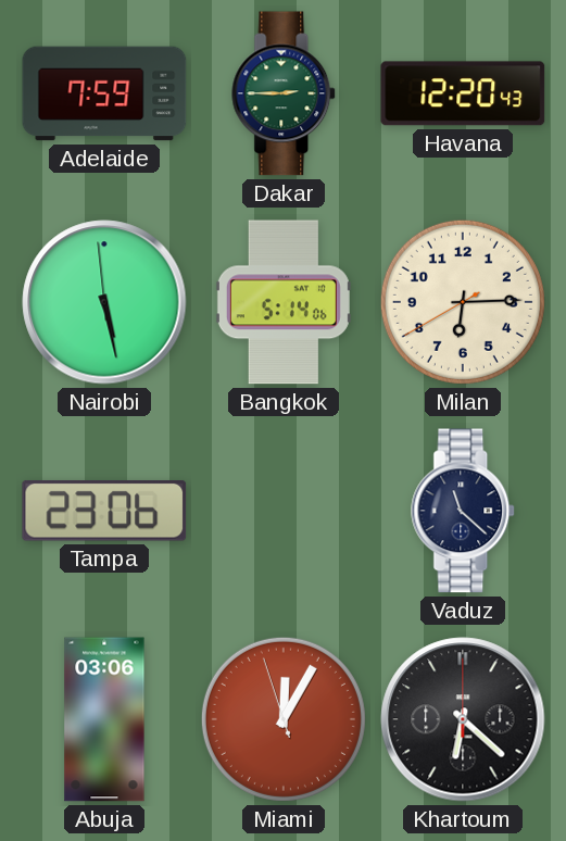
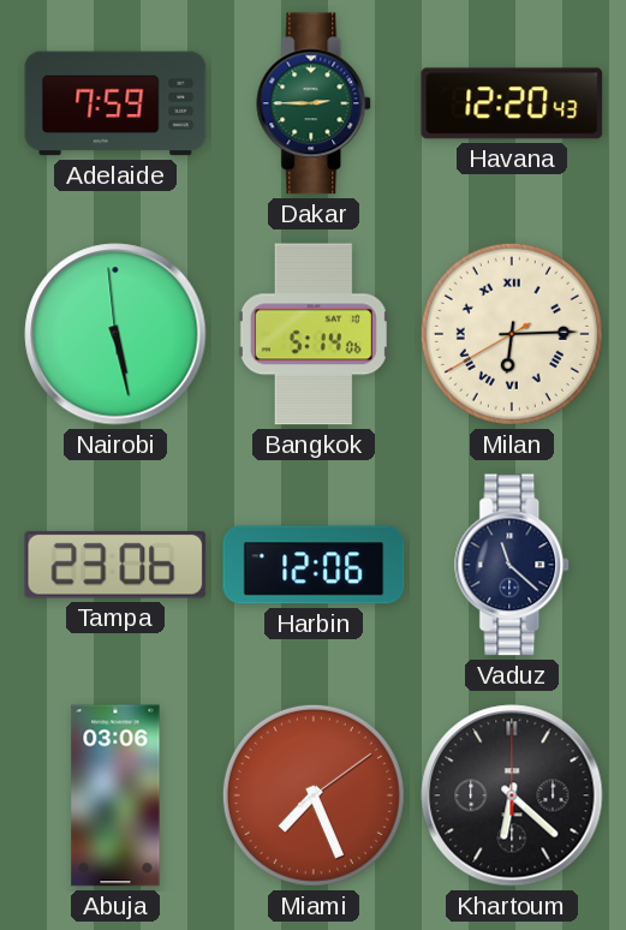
Milan numerals: Arabic -> Roman
Harbin: none -> 12:06
Miami: 12:04 -> 7:26
